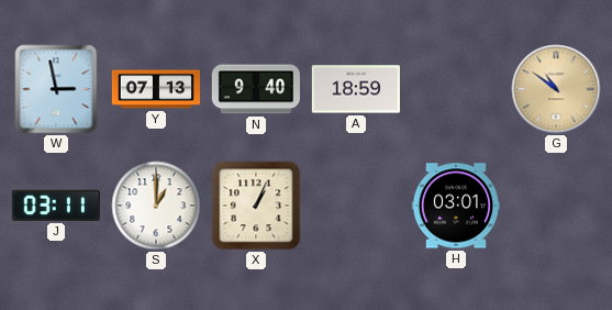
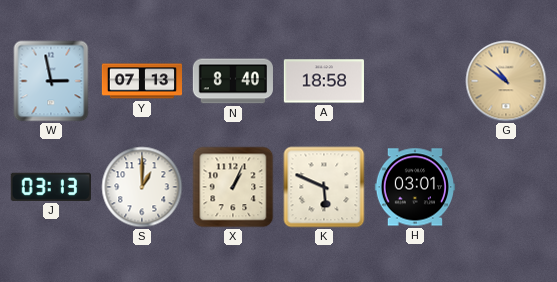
N: 9:40 -> 8:40
A: 18:59 -> 18:58
J: 03:11 -> 03:13
K: none -> 5:49
